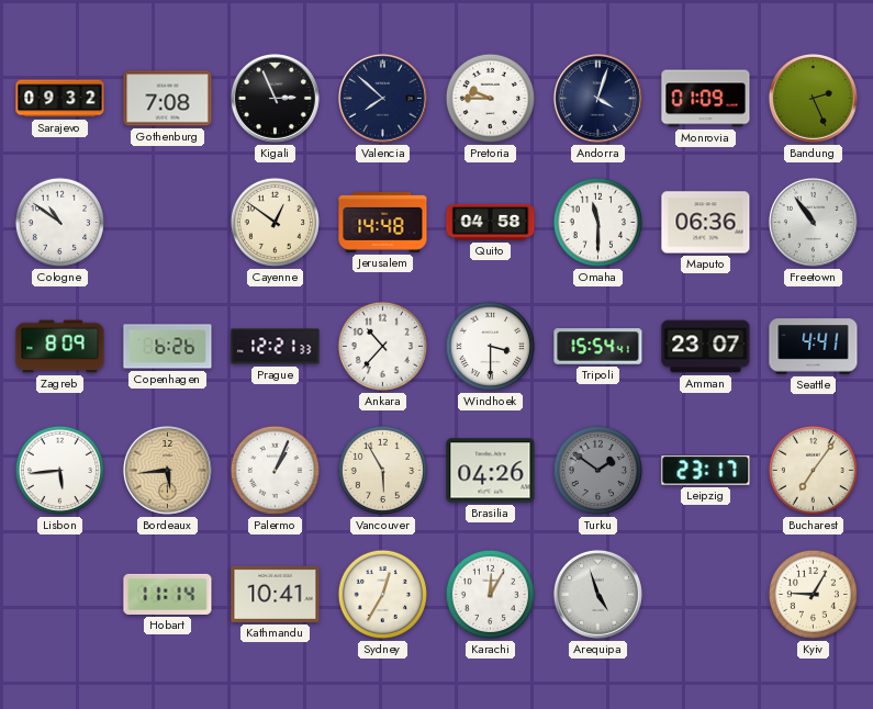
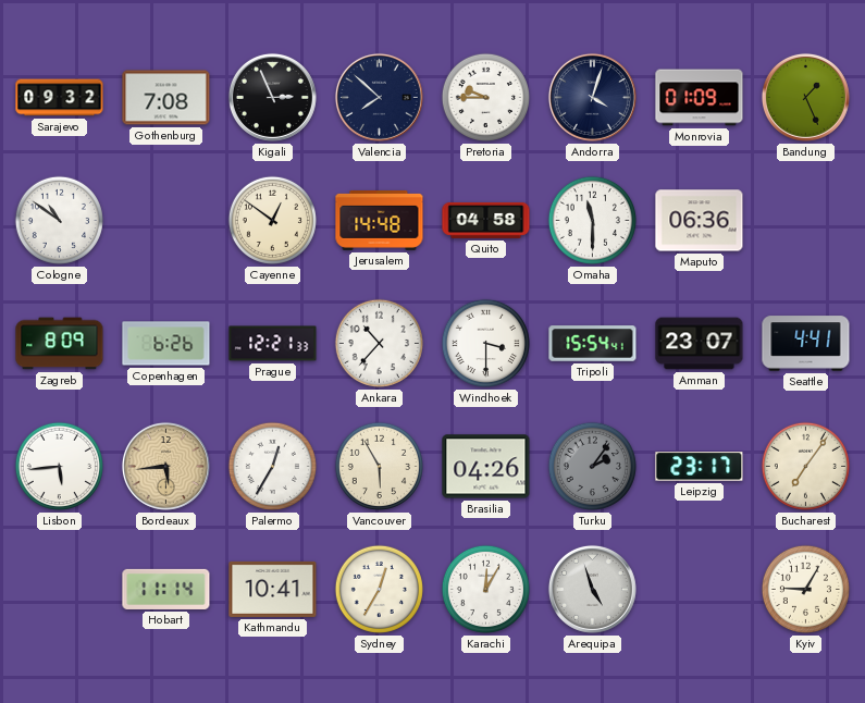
Bandung: 2:26 -> 1:26
Freetown: 10:54 -> none
Palermo: 1:04 -> 12:35
Turku: 1:51 -> 2:06
